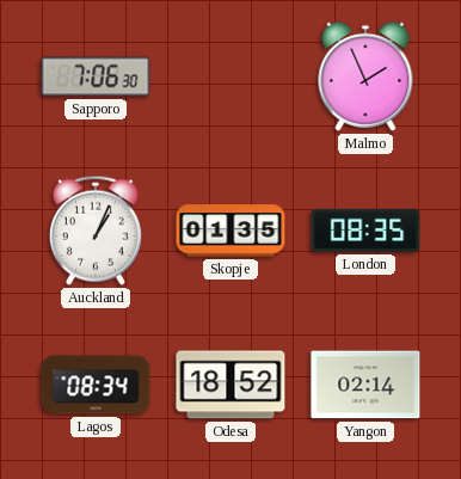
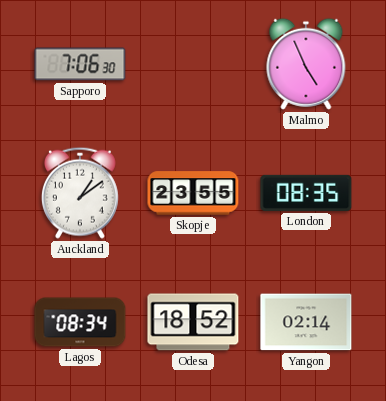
Malmo: 1:56 -> 4:56
Auckland: 1:04 -> 1:09
Skopje: 01:35 -> 23:55
